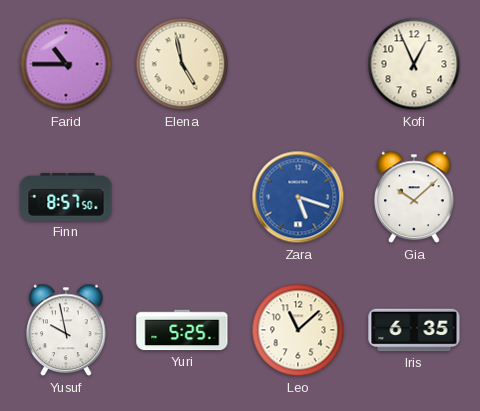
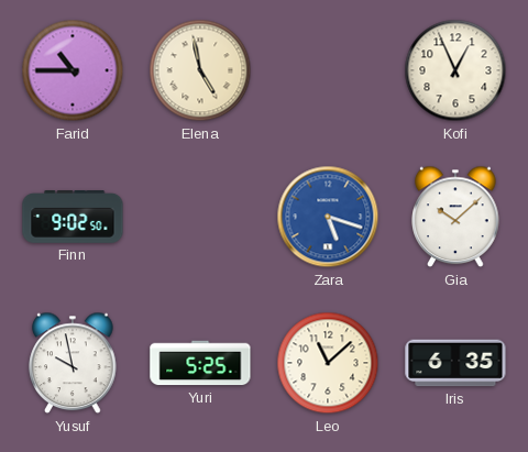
Finn: 8:57 -> 9:02
